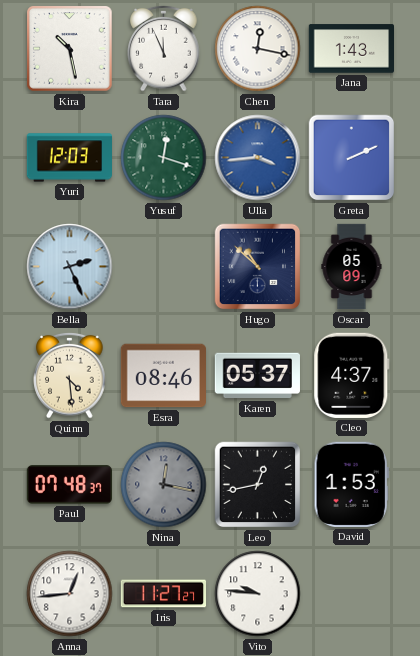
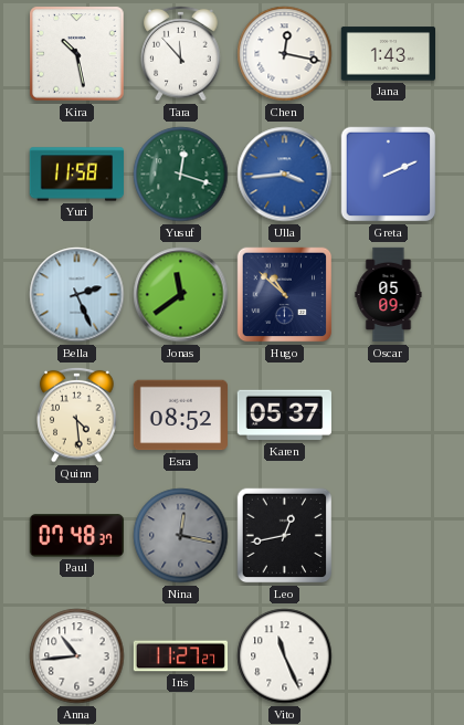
Tara: 11:56 -> 11:53
Yuri: 12:03 -> 11:58
Jonas: none -> 11:39
Esra: 08:46 -> 08:52
Cleo: 4:37 -> none
David: 1:53 -> none
Anna: 12:44 -> 10:44
Vito: 9:46 -> 11:26
